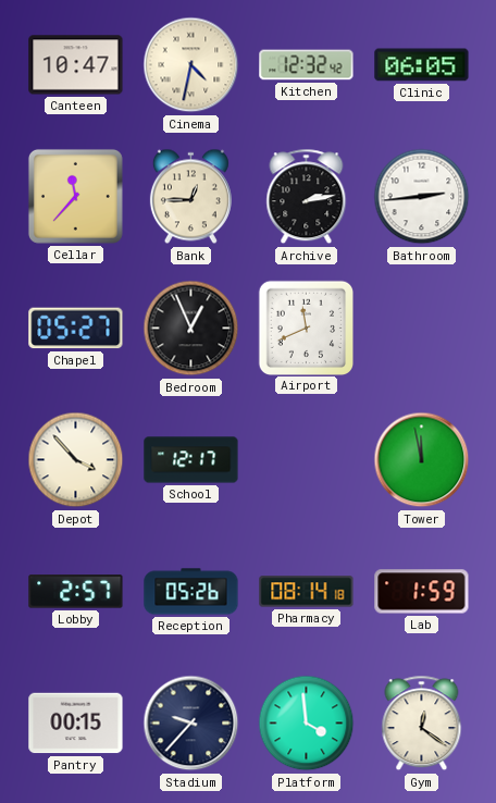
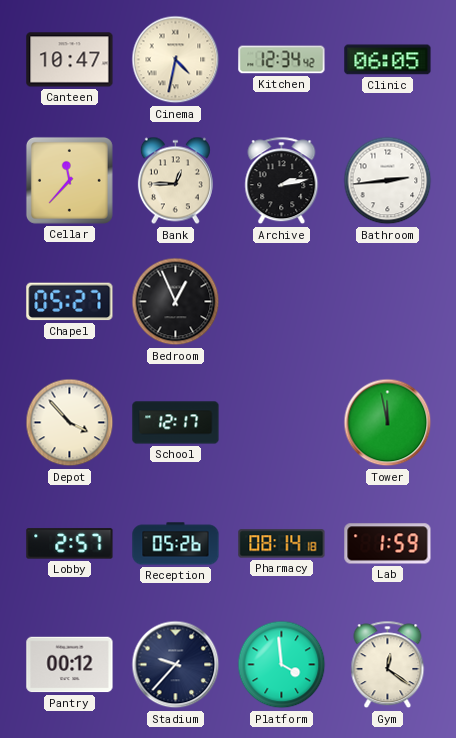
Kitchen: 12:32 -> 12:34
Airport: 11:41 -> none
Pantry: 00:15 -> 00:12
